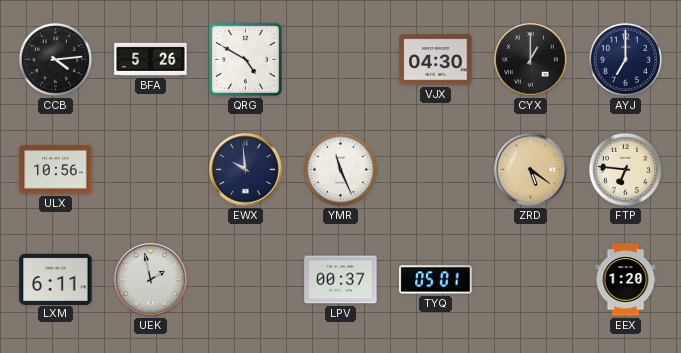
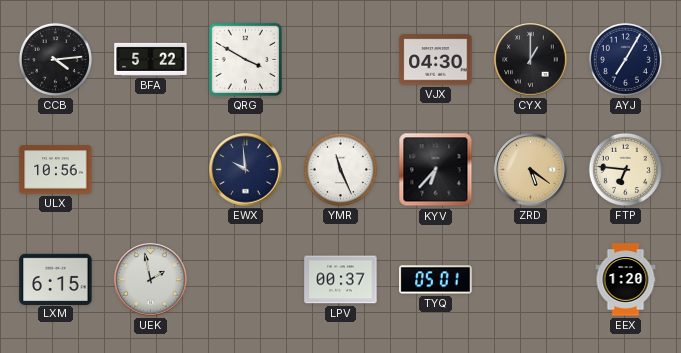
BFA: 5:26 -> 5:22
QRG: 4:50 -> 3:50
AYJ: 7:00 -> 7:05
KYV: none -> 6:37
LXM: 6:11 -> 6:15
